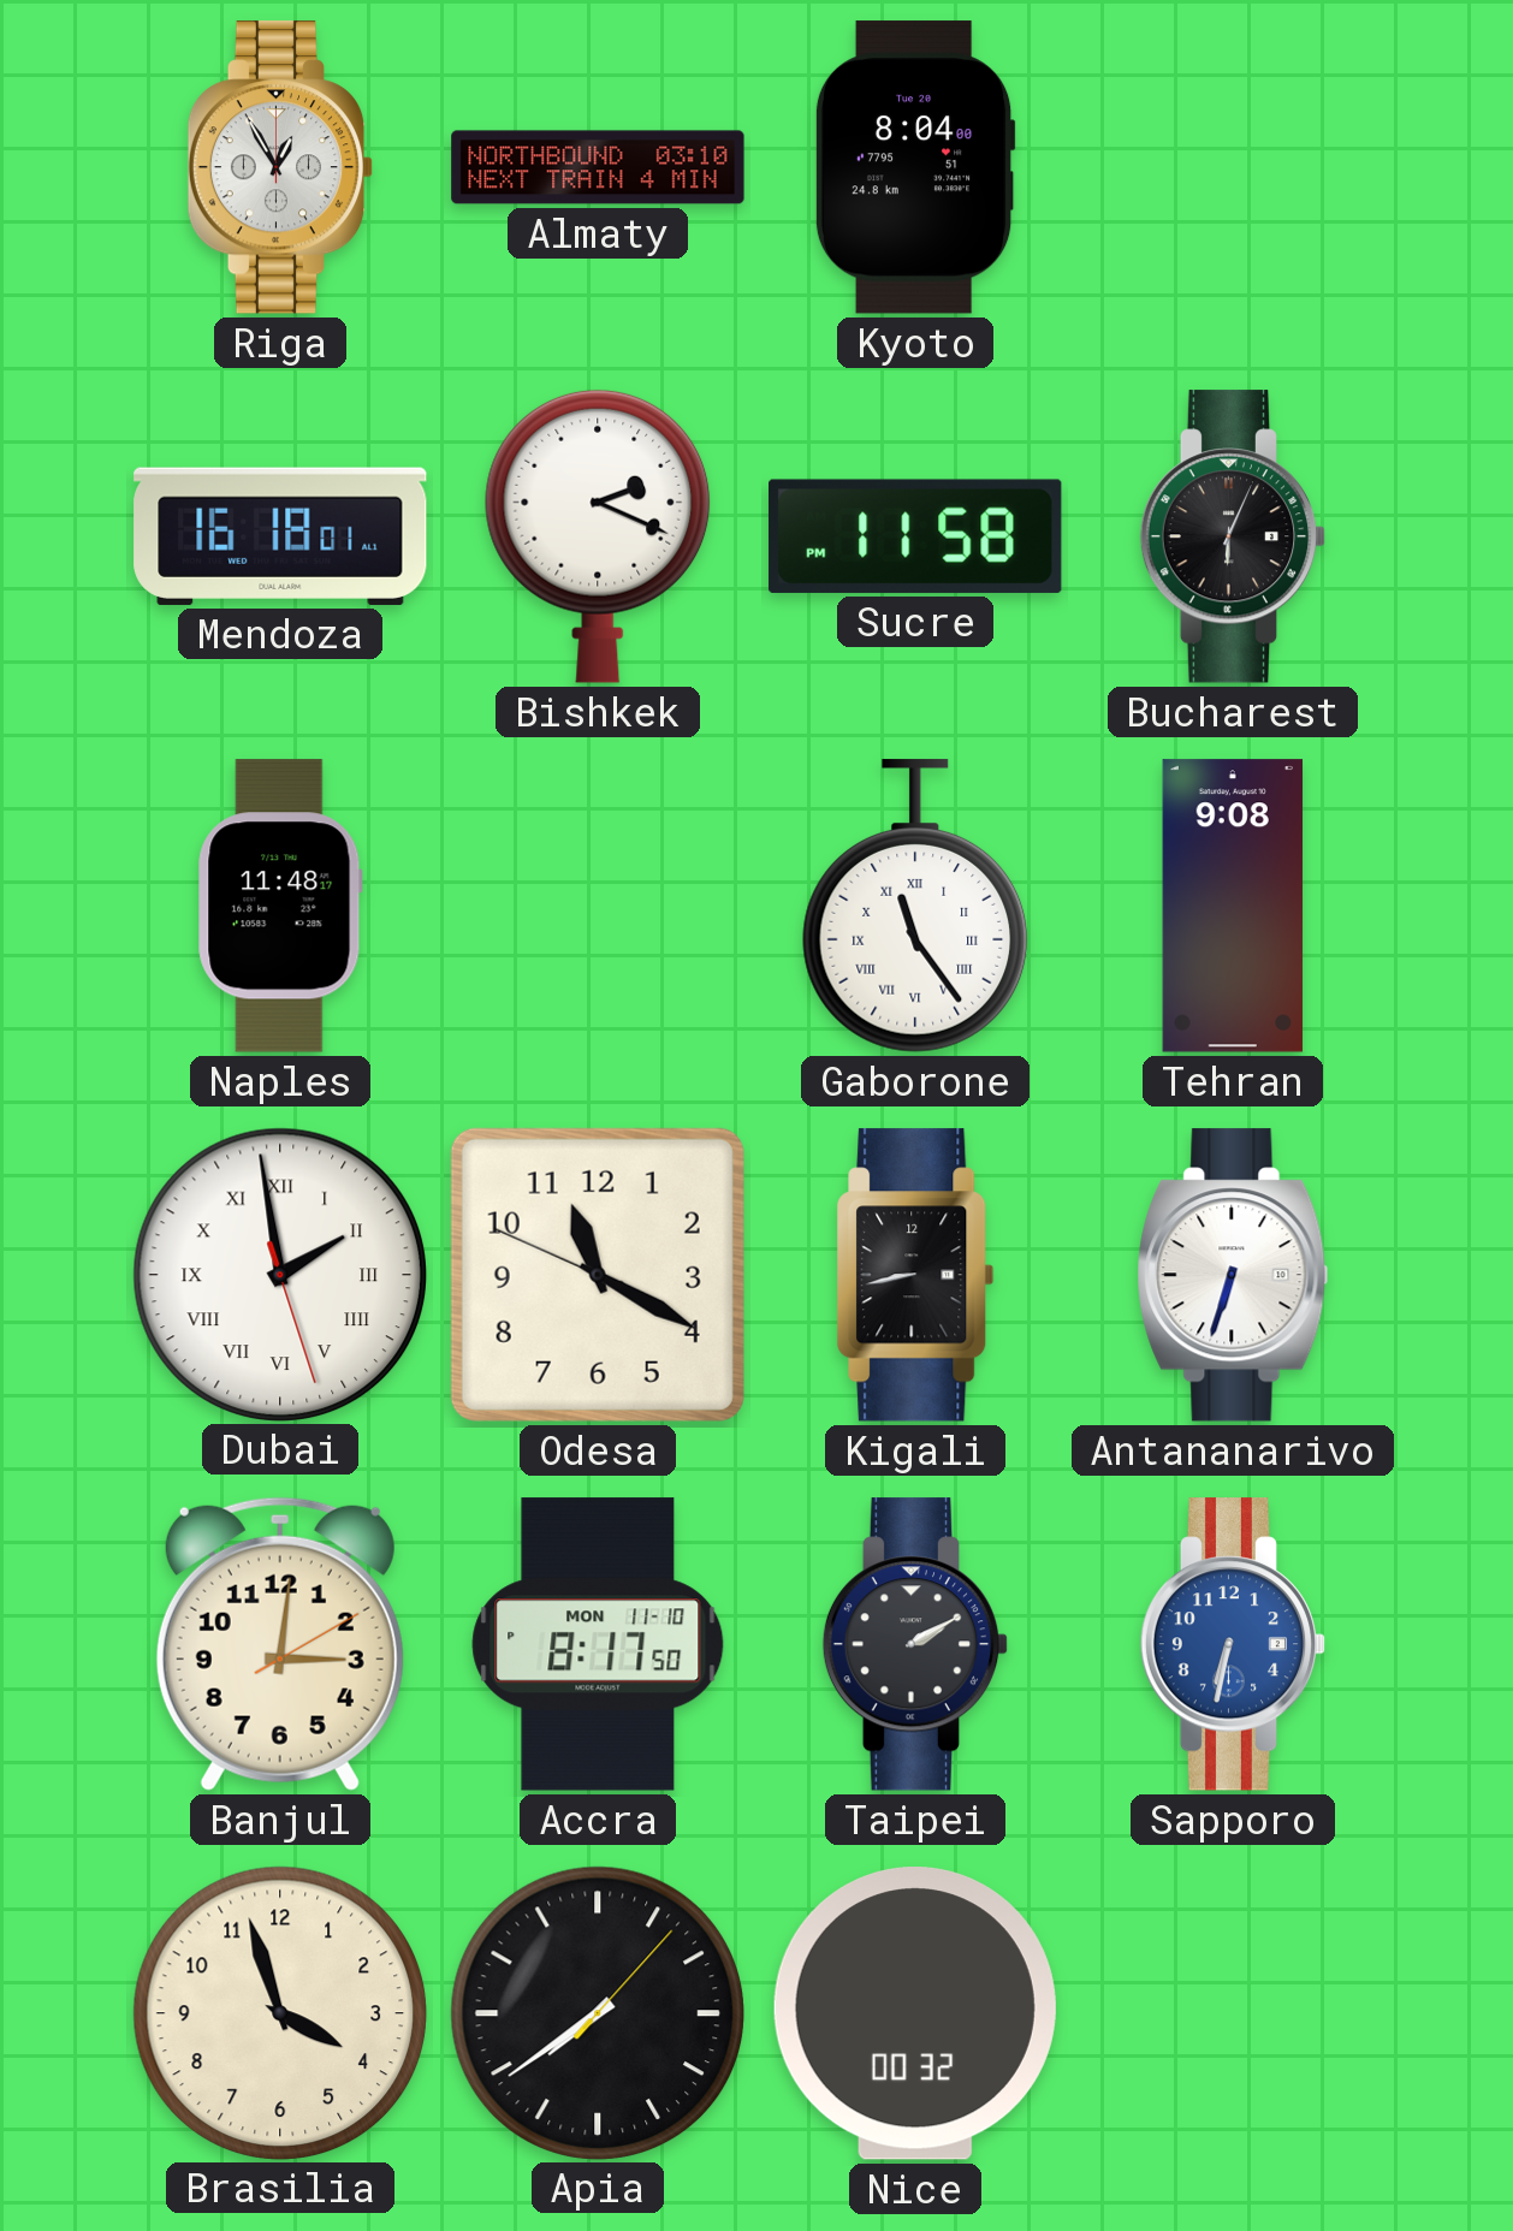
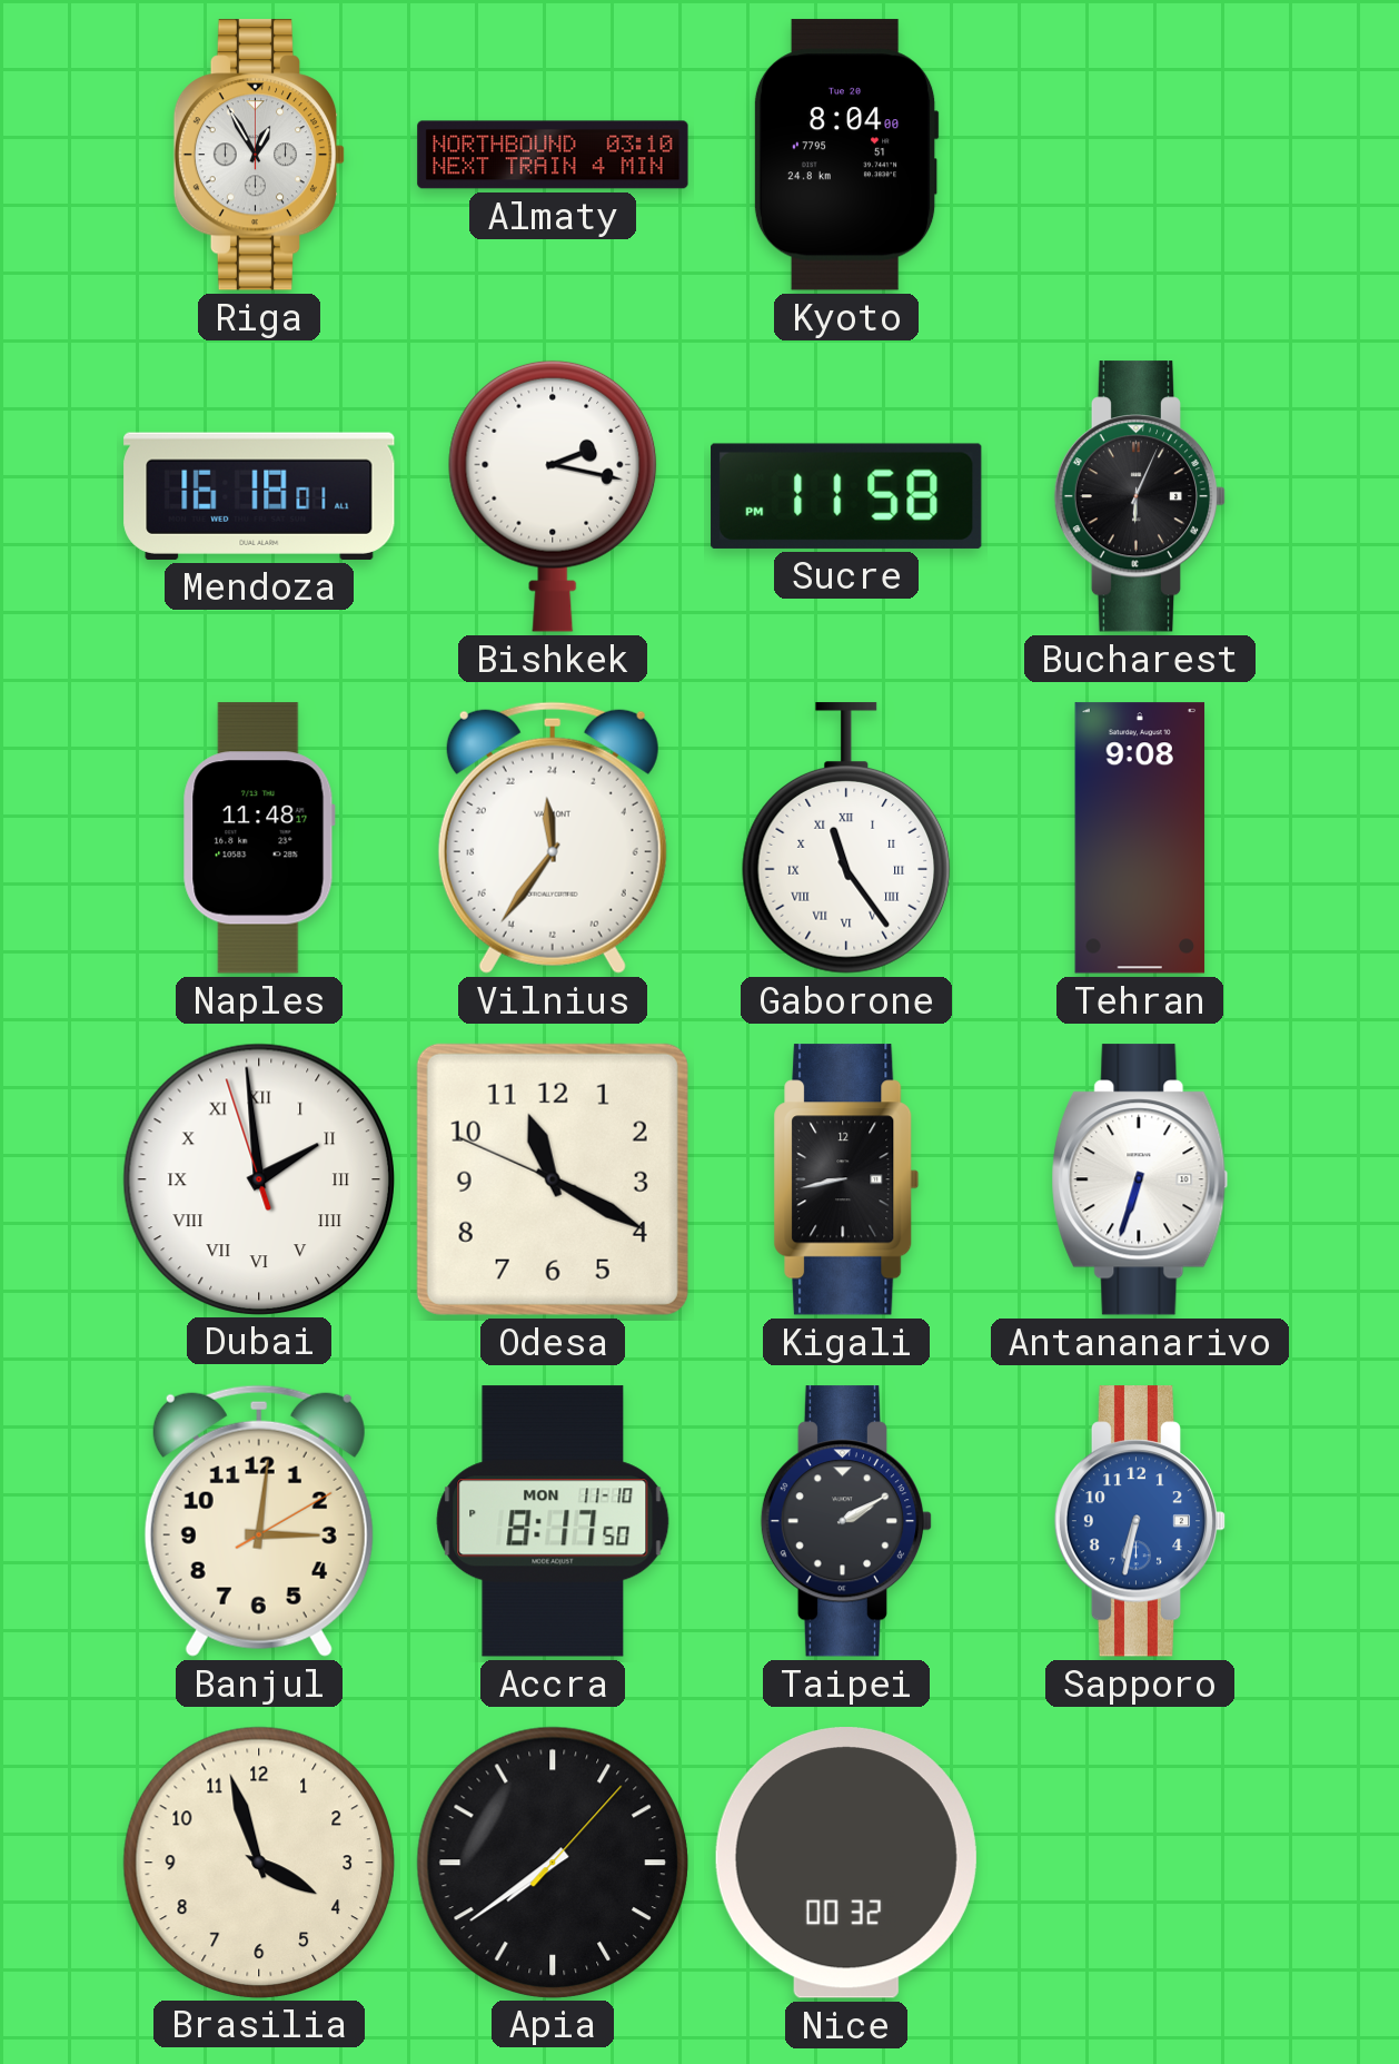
Bishkek: 2:19 -> 2:17
Vilnius: none -> 23:36
Dubai: 1:58:27 -> 1:58:57
